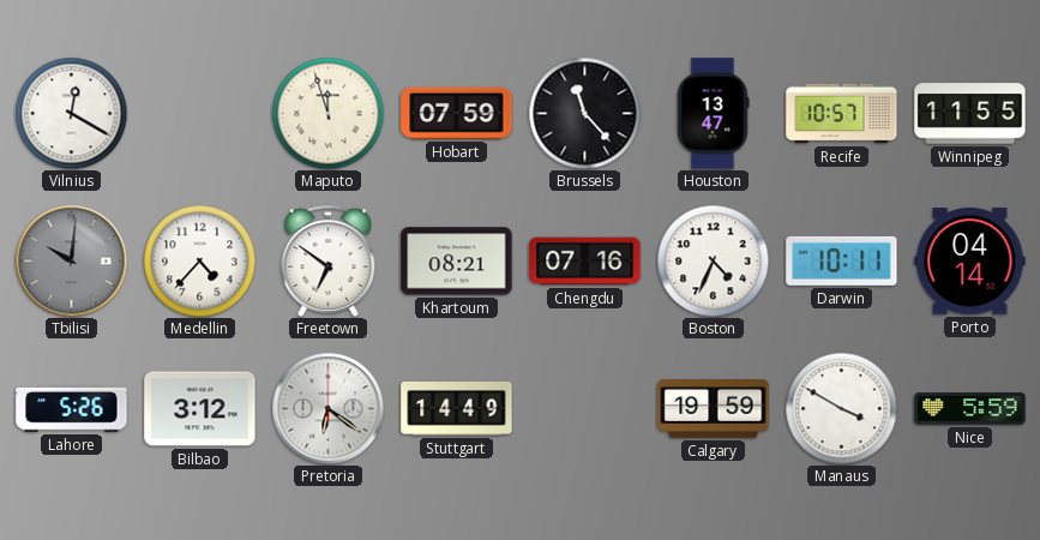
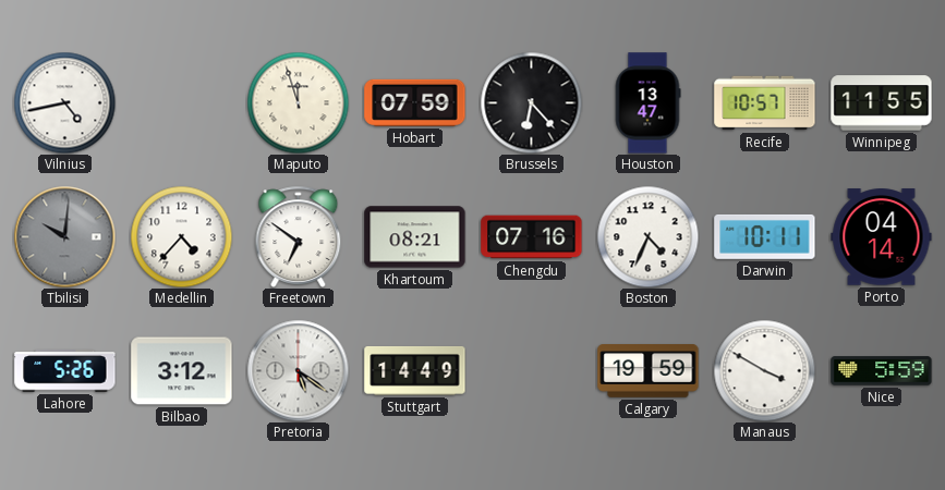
Vilnius: 12:20 -> 4:43
Brussels: 11:23 -> 6:23
Pretoria: 6:21 -> 5:21
